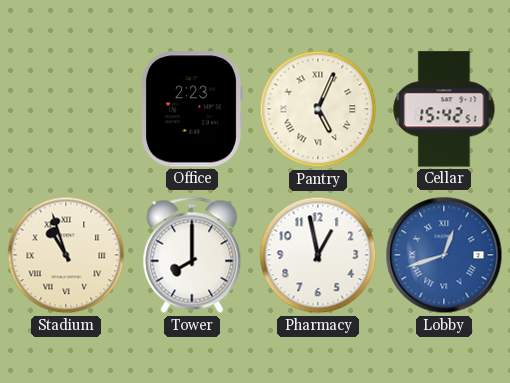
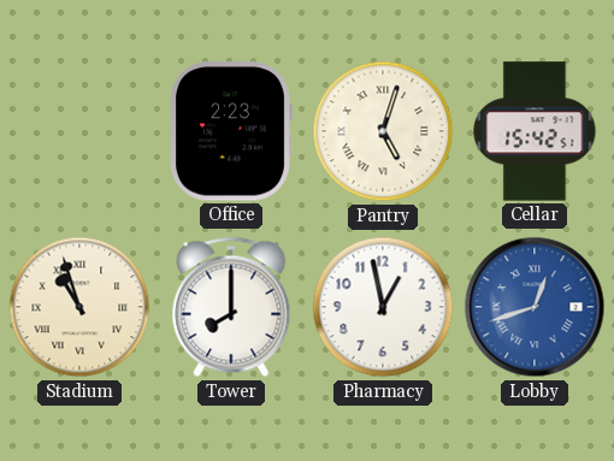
Pantry: 5:04 -> 5:03
